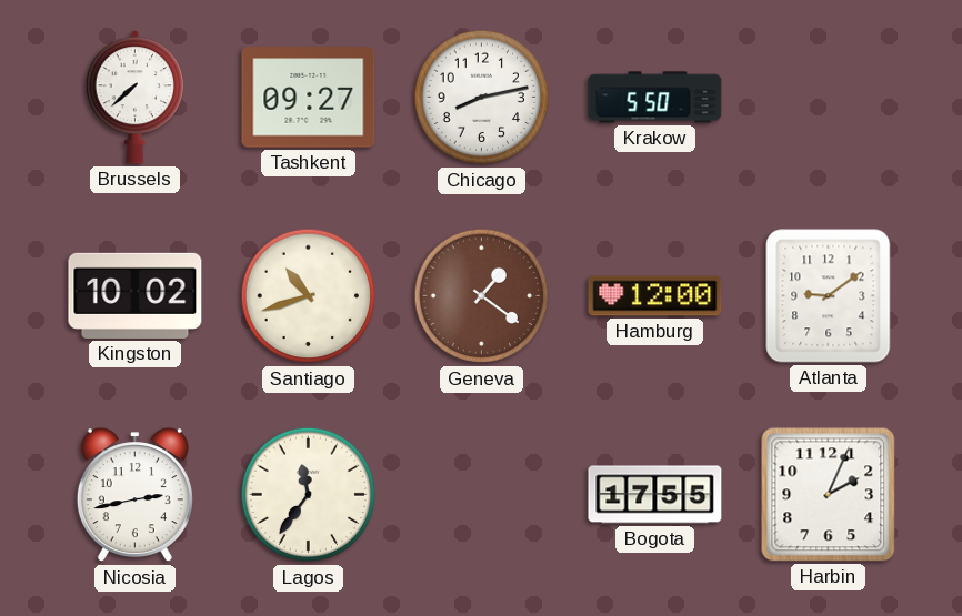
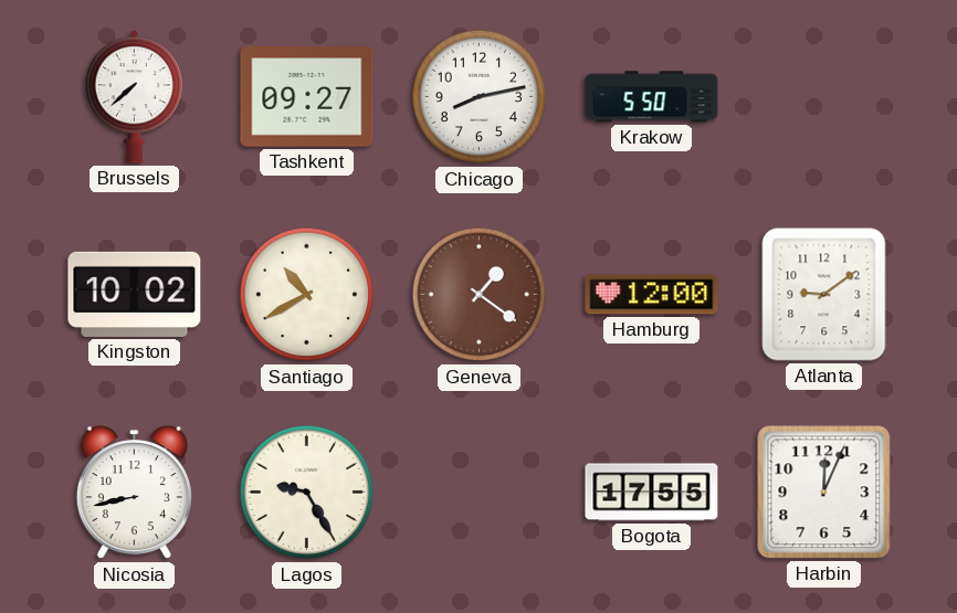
Santiago: 10:42 -> 10:40
Nicosia: 2:43 -> 8:43
Lagos: 11:36 -> 9:25
Harbin: 2:04 -> 12:04
